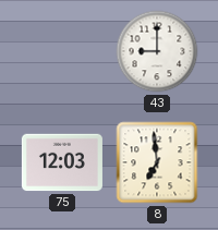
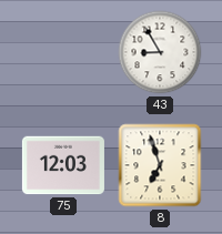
43: 9:00 -> 8:55
8: 6:59 -> 6:57
